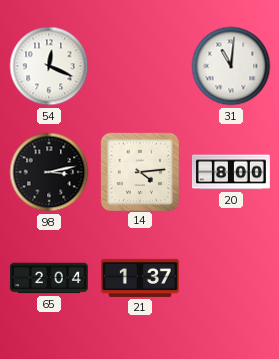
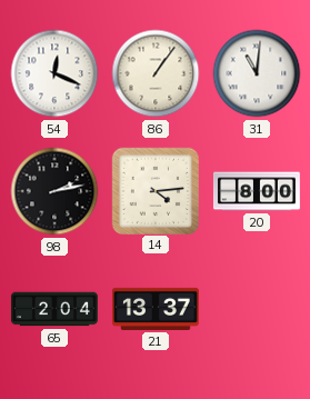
86: none -> 1:06
98: 3:13 -> 2:13
21: 1:37 -> 13:37
